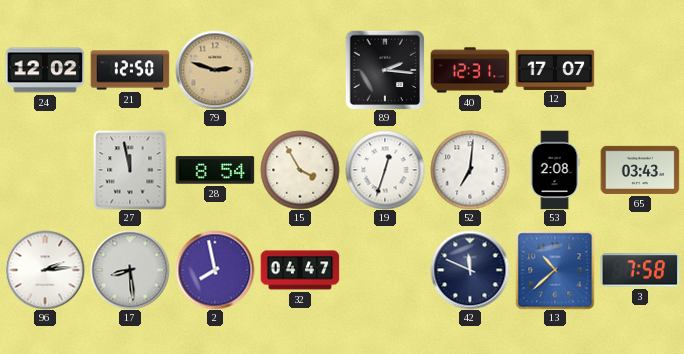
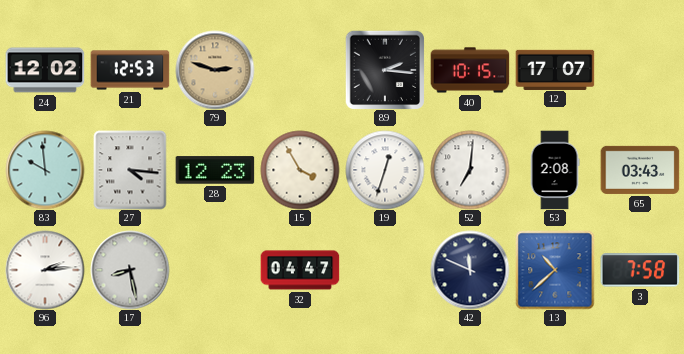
21: 12:50 -> 12:53
40: 12:31 -> 10:15
83: none -> 9:59
27: 11:58 -> 4:16
28: 8:54 -> 12:23
17: 8:29 -> 8:28
2: 7:58 -> none
